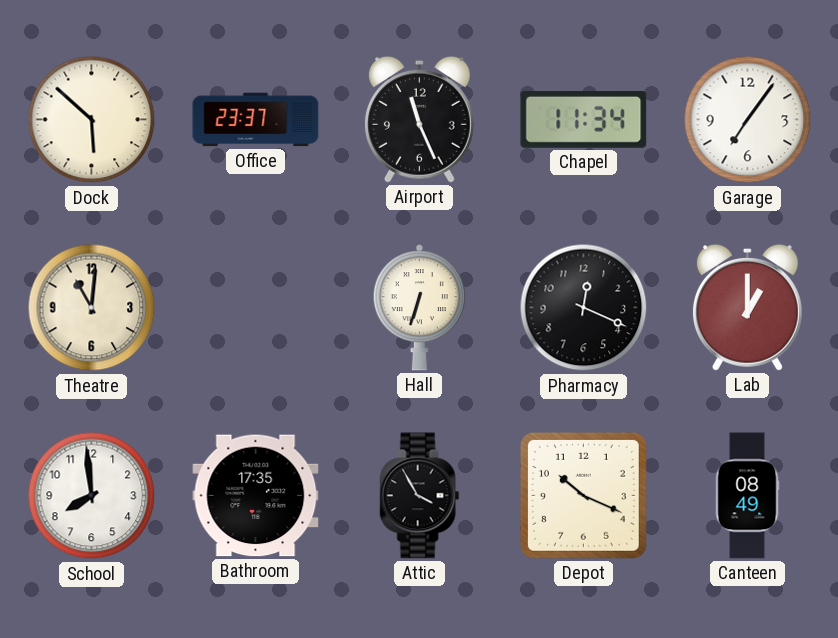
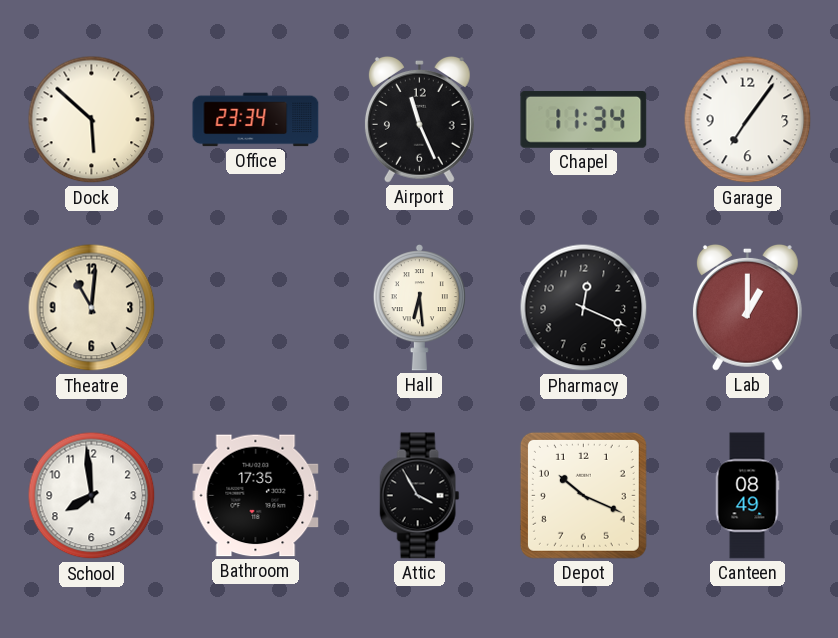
Office: 23:37 -> 23:34
Hall: 6:33 -> 6:29
